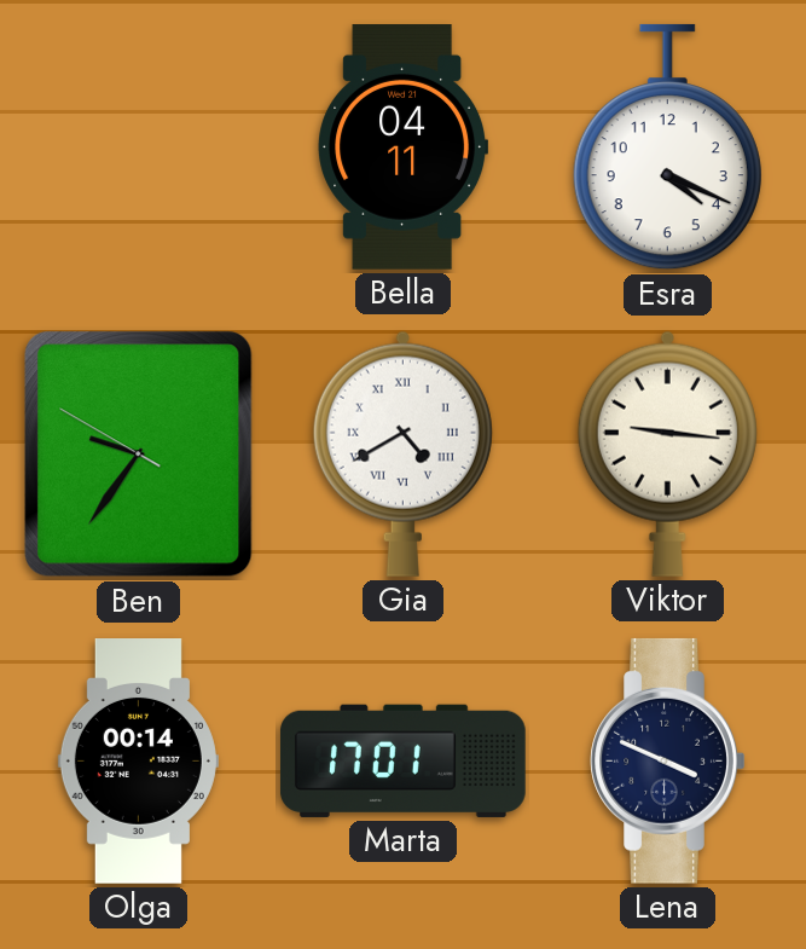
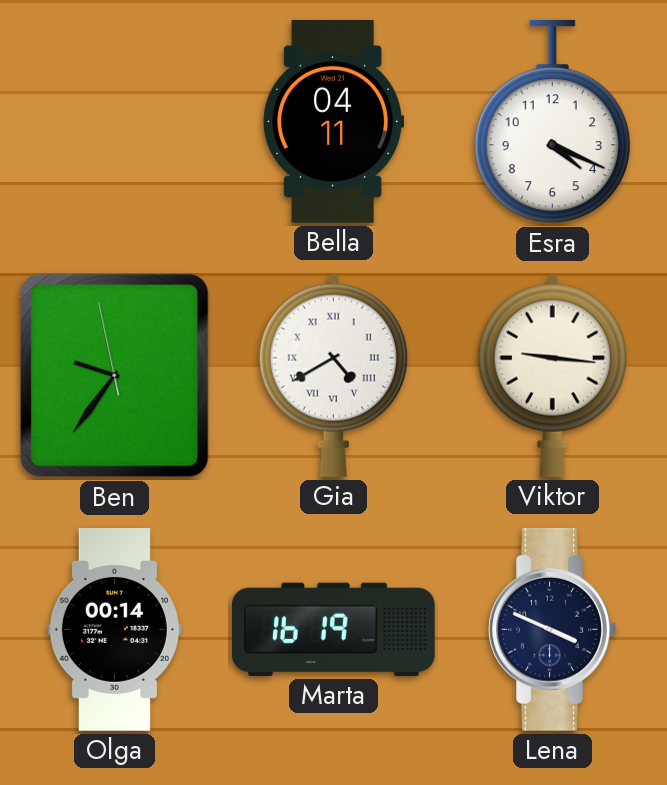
Ben: 9:35:50 -> 9:35:58
Marta: 17:01 -> 16:19
